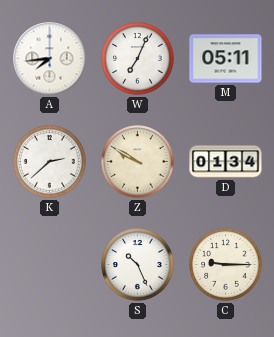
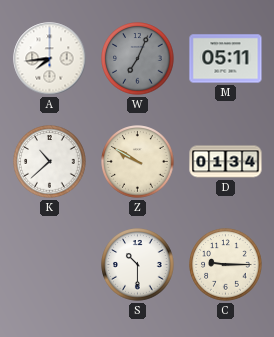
W dial: white -> grey
K: 2:38 -> 10:38
S: 10:26 -> 10:30
